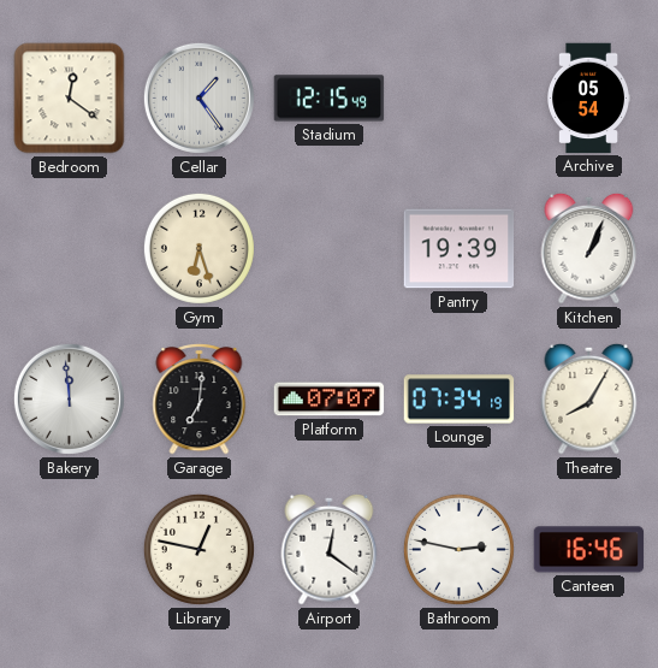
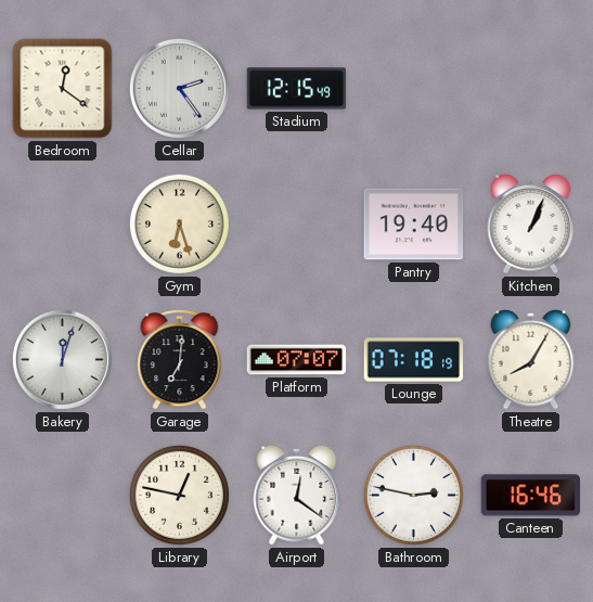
Cellar: 1:24 -> 2:24
Archive: 05:54 -> none
Pantry: 19:39 -> 19:40
Bakery: 11:59 -> 12:03
Lounge: 07:34 -> 07:18
